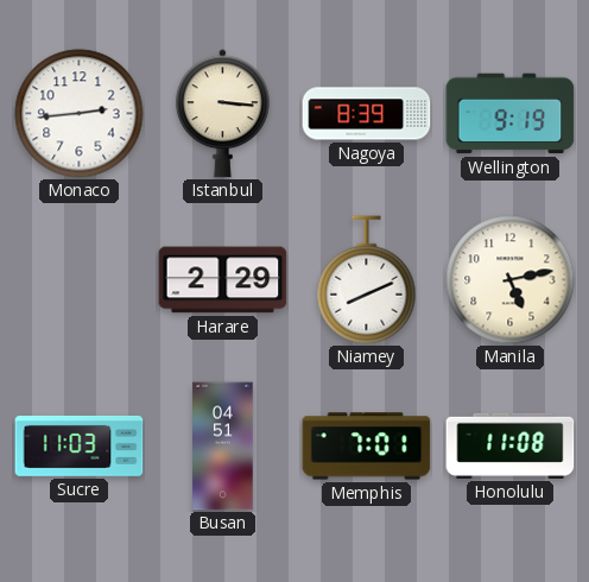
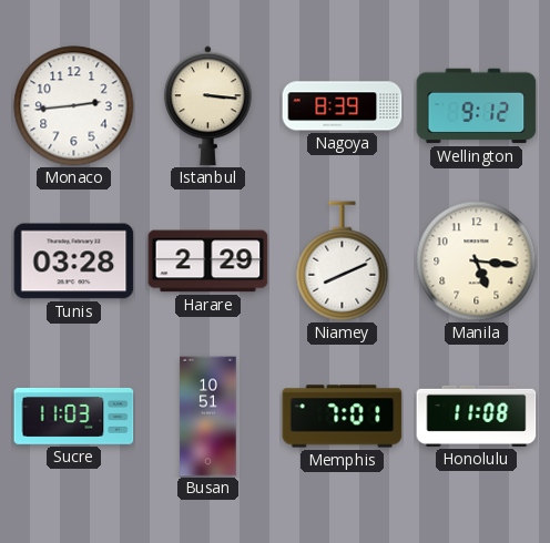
Wellington: 9:19 -> 9:12
Tunis: none -> 03:28
Manila: 5:13 -> 5:16
Busan: 04:51 -> 10:51
